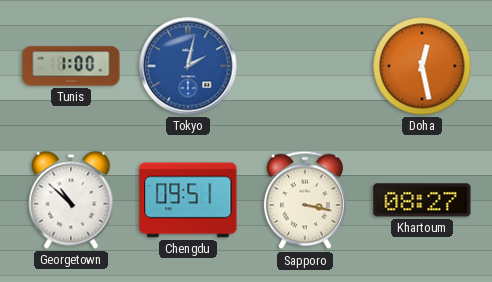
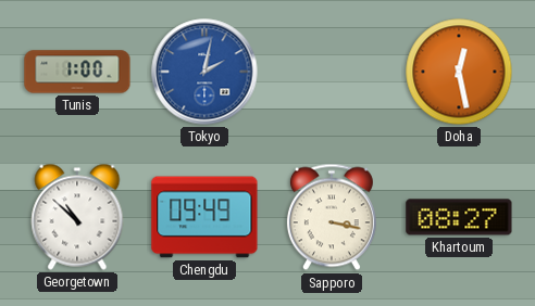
Chengdu: 09:51 -> 09:49
